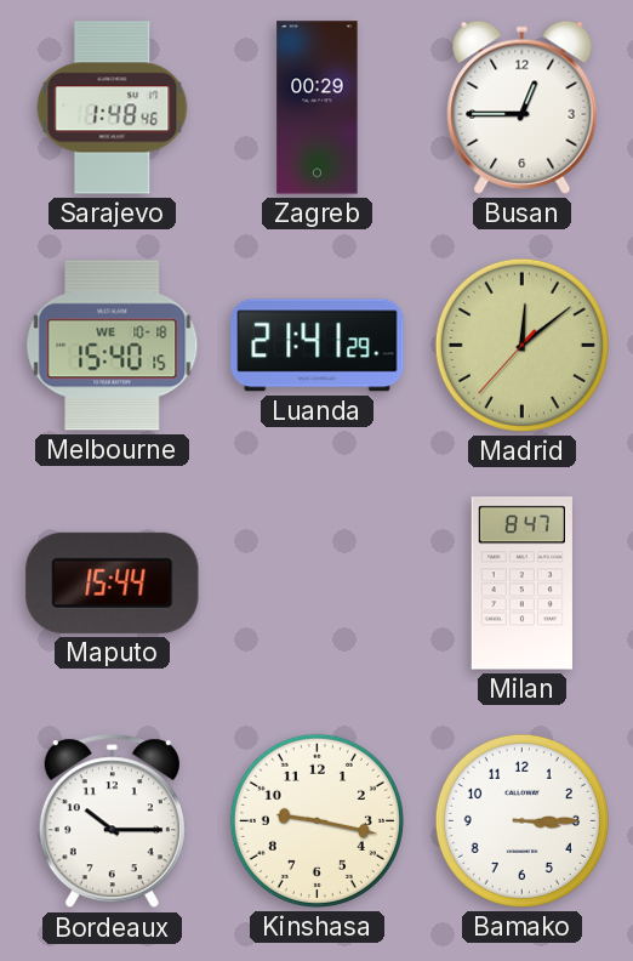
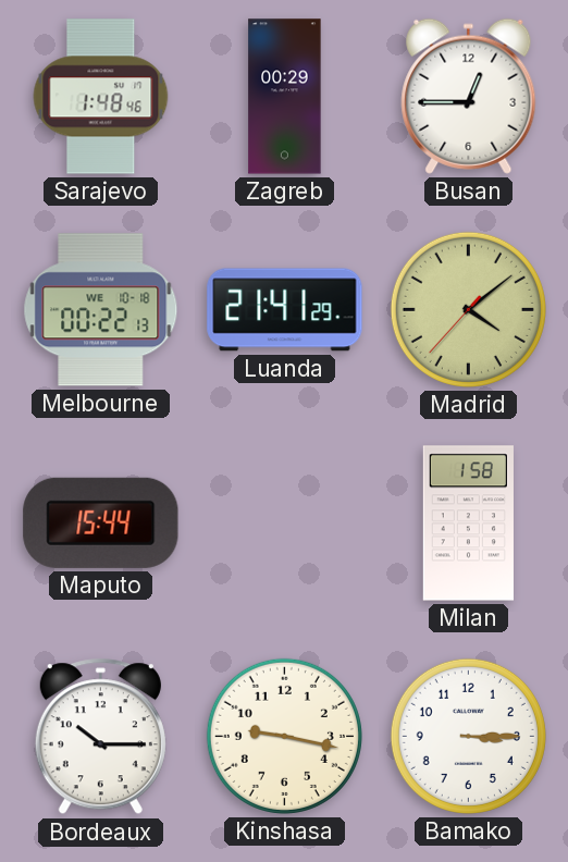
Melbourne: 15:40 -> 00:22
Madrid: 12:08 -> 4:08
Milan: 8:47 -> 1:58
